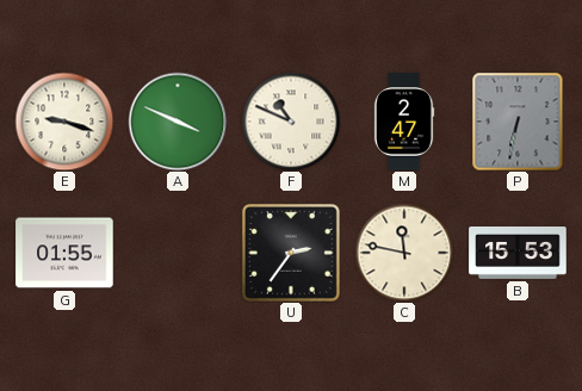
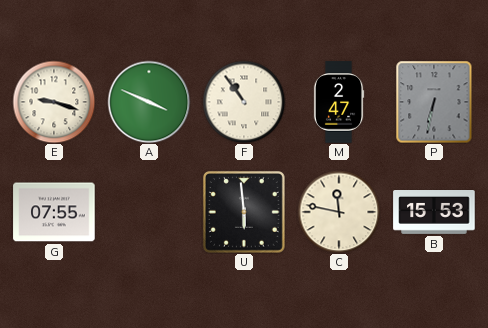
F: 10:49 -> 10:54
G: 01:55 -> 07:55
U: 2:36 -> 5:59
